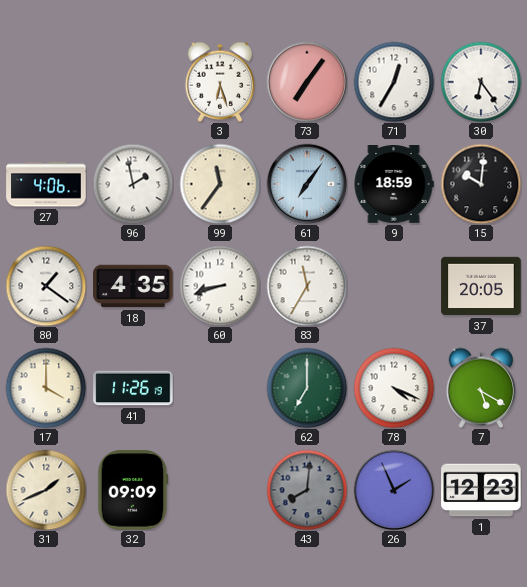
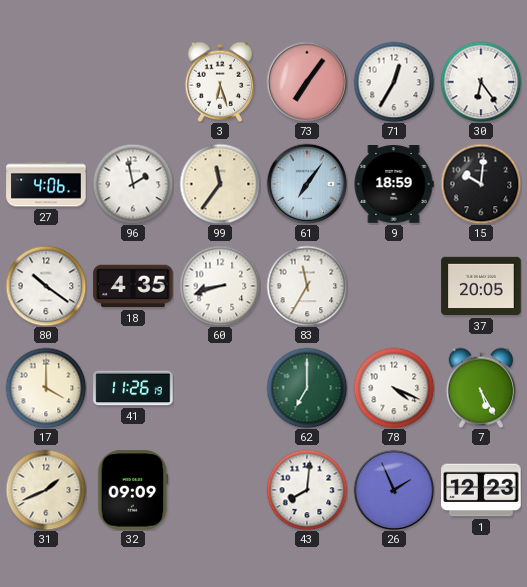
80: 1:21 -> 10:21
7: 5:20 -> 5:25
43 dial: grey -> white
